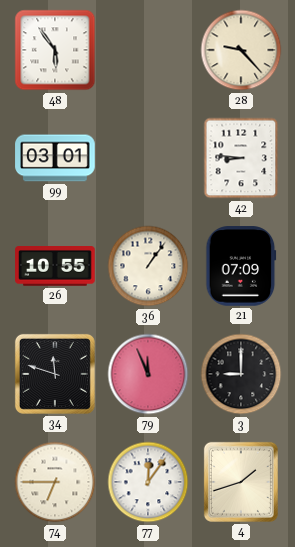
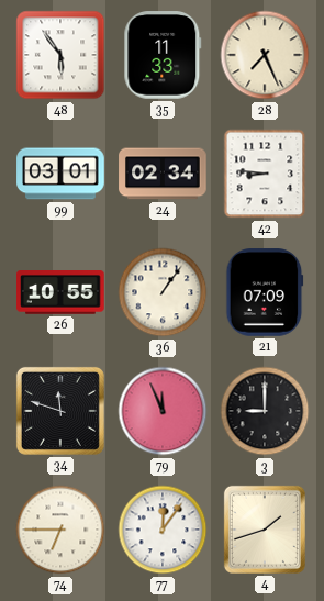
35: none -> 11:33
28: 9:23 -> 7:26
24: none -> 02:34
